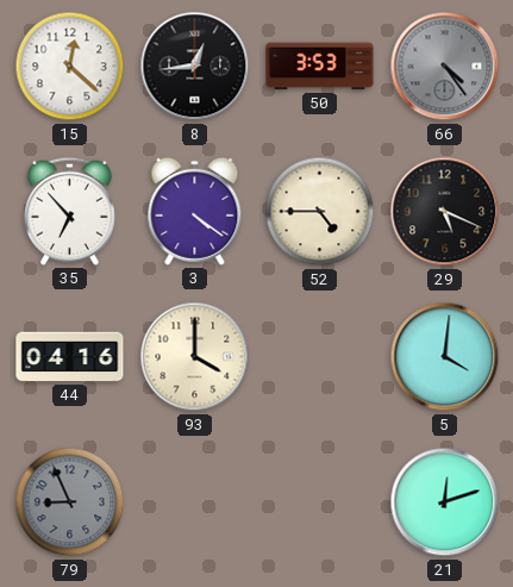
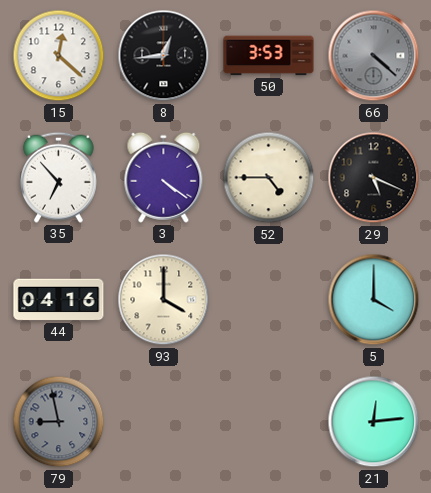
66: 4:24 -> 4:22
5: 4:01 -> 4:00
79: 8:56 -> 8:58
21: 12:12 -> 12:14
